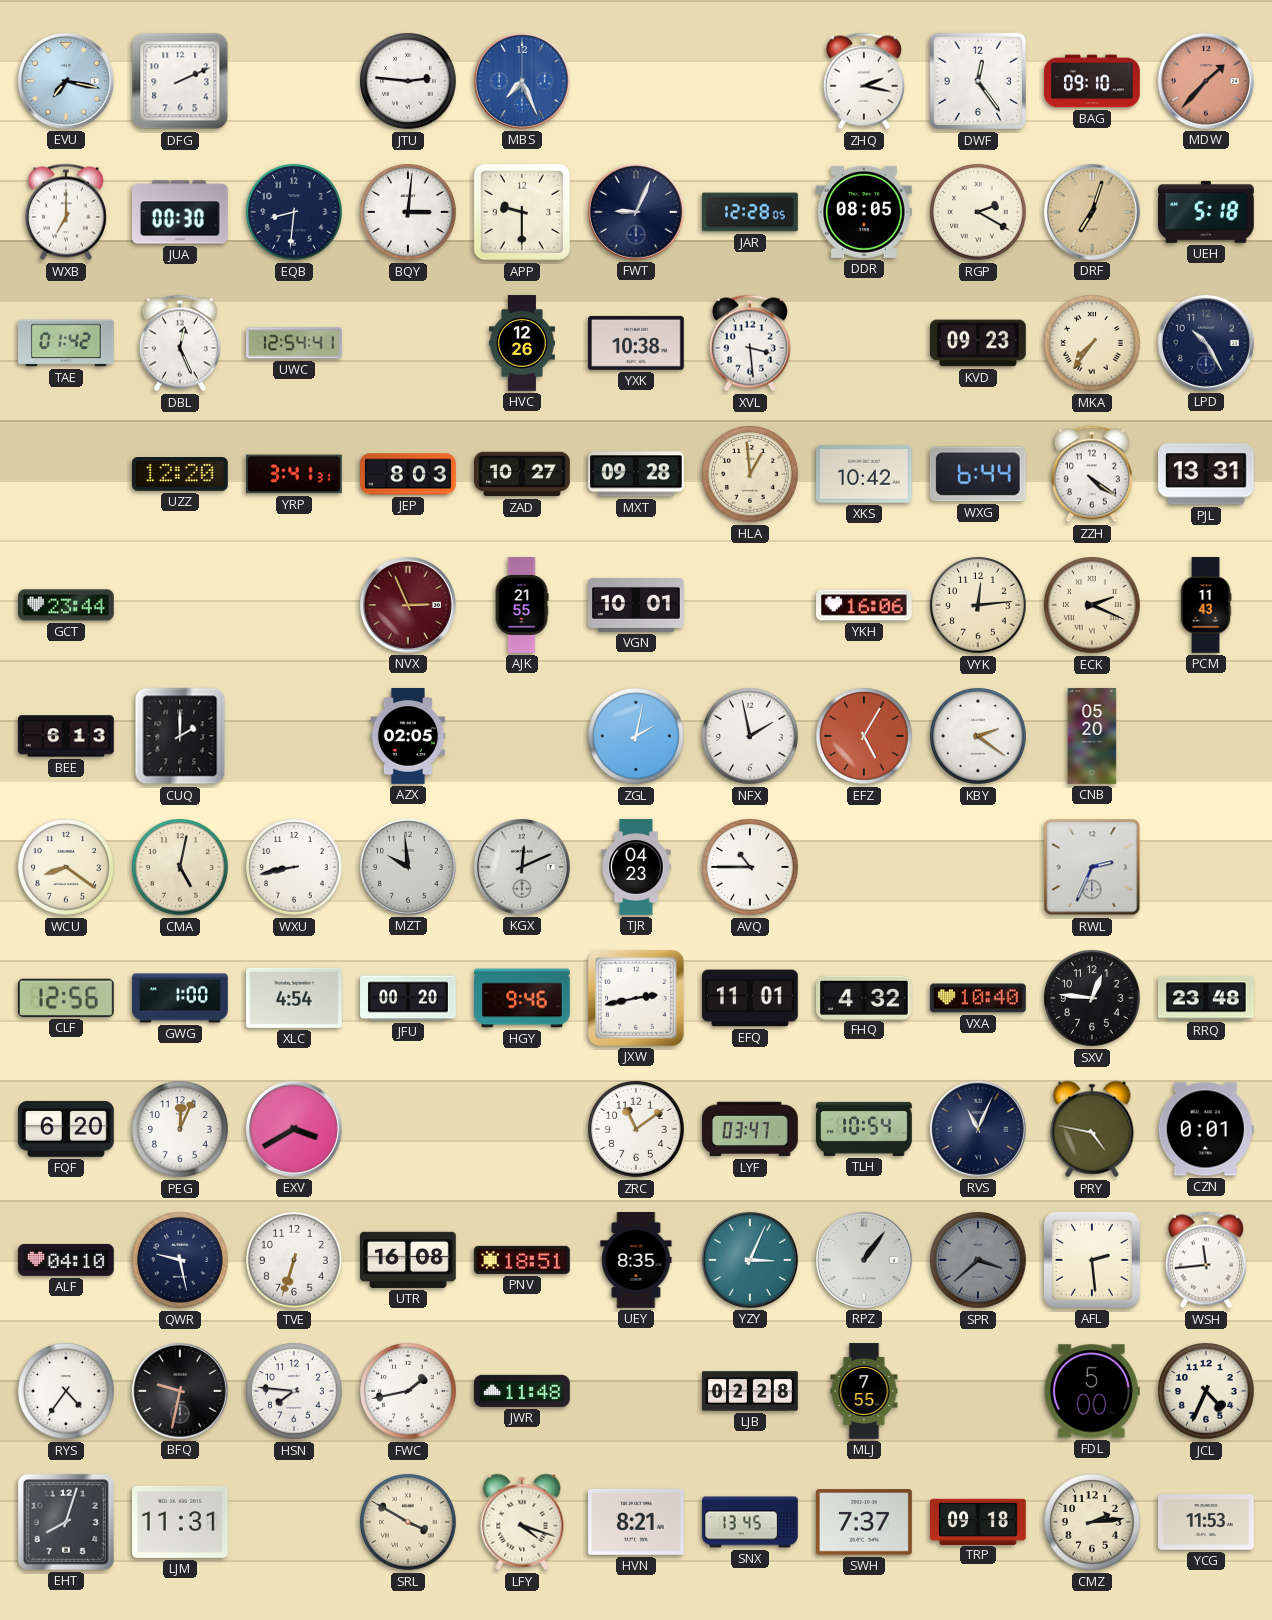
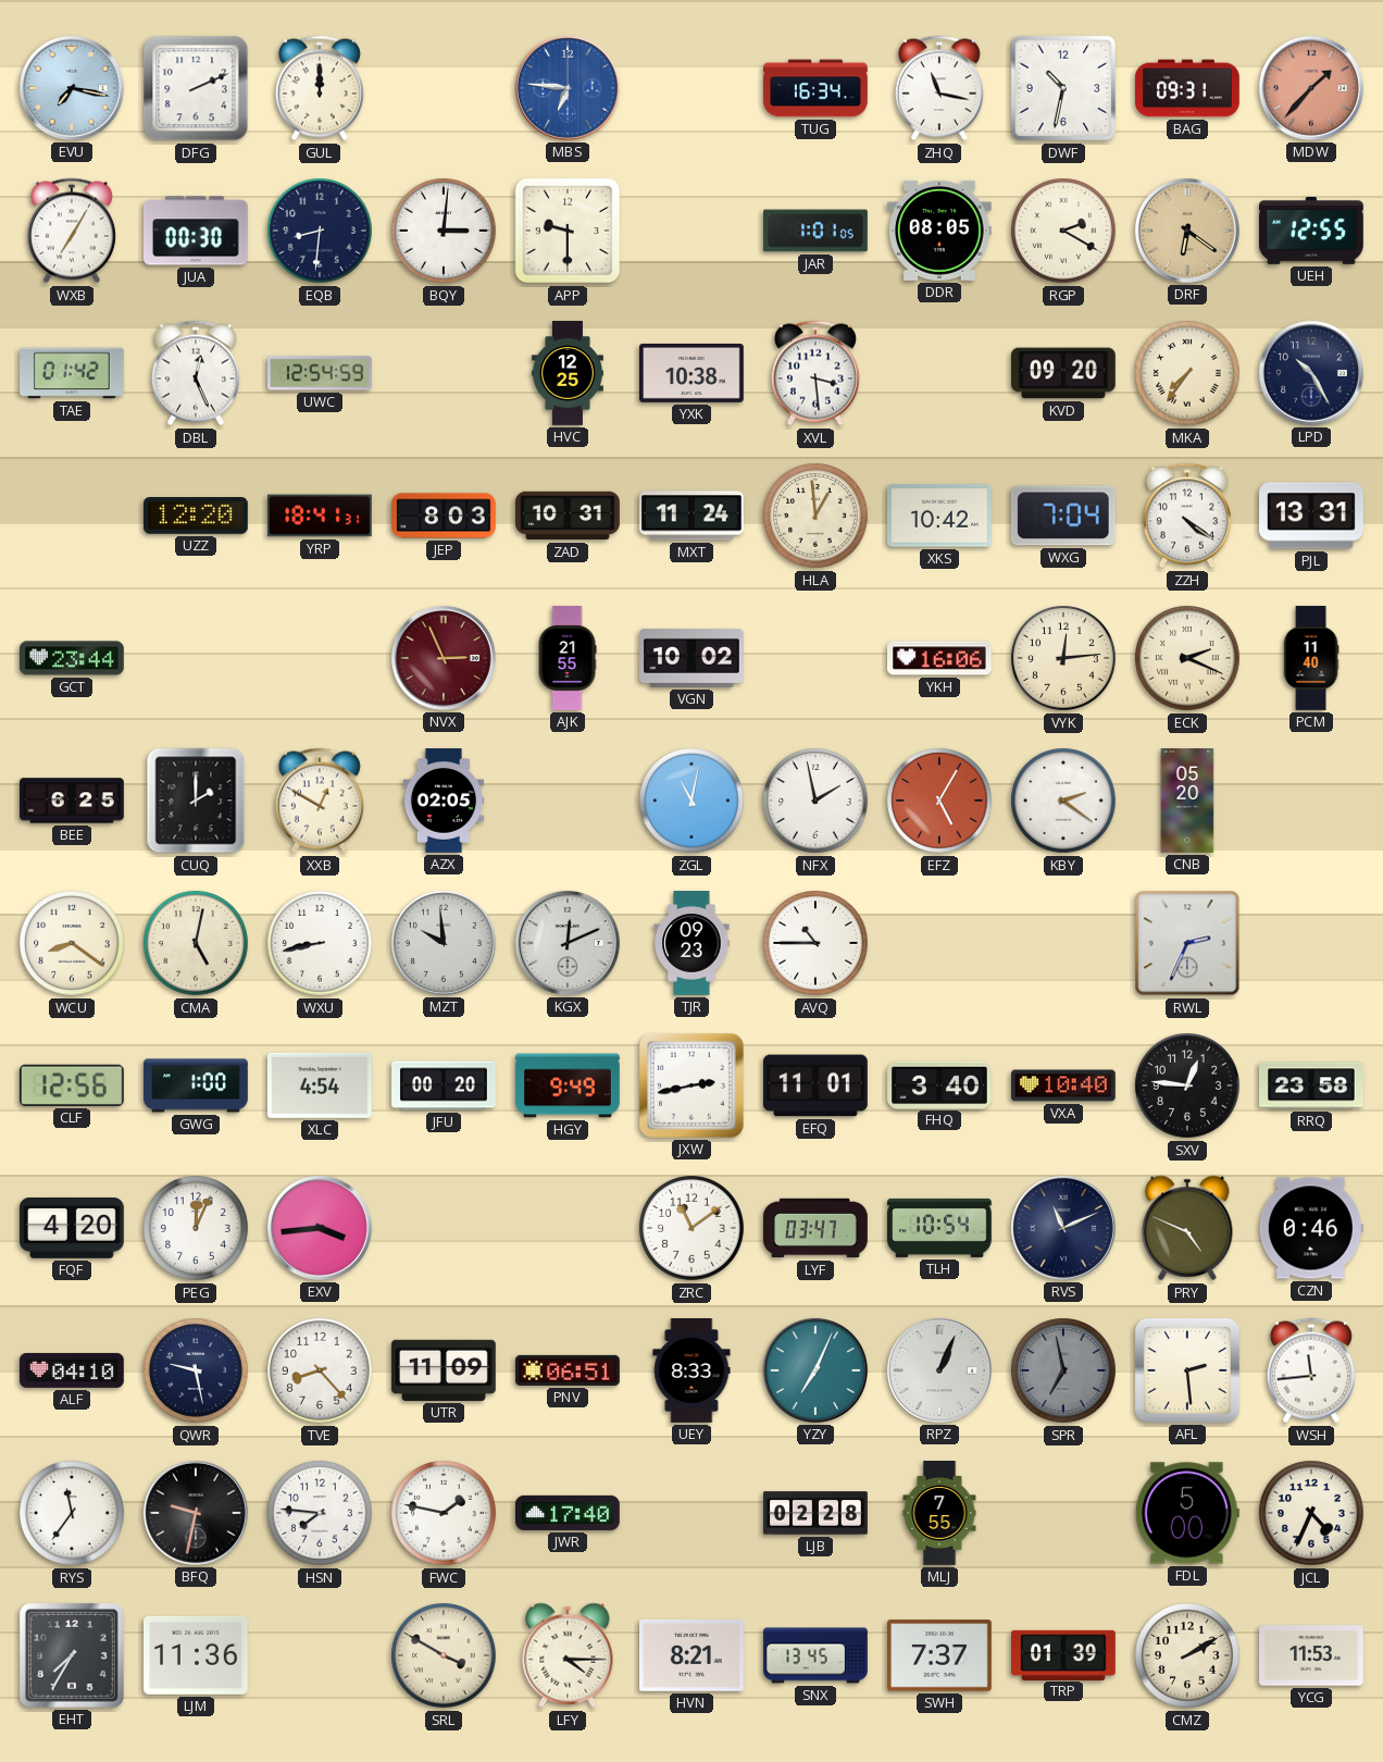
GUL: none -> 12:00
JTU: 2:46 -> none
MBS: 7:26 -> 6:46
TUG: none -> 16:34
ZHQ: 2:17 -> 11:17
DWF: 12:24 -> 10:32
BAG: 09:10 -> 09:31
WXB: 7:00 -> 7:05
FWT: 9:04 -> none
JAR: 12:28 -> 1:01
DRF: 7:03 -> 6:21
UEH: 5:18 -> 12:55
UWC: 12:54:41 -> 12:54:59
HVC: 12:26 -> 12:25
KVD: 09:23 -> 09:20
YRP: 3:41 -> 18:41
ZAD: 10:27 -> 10:31
MXT: 09:28 -> 11:24
WXG: 6:44 -> 7:04
VGN: 10:01 -> 10:02
PCM: 11:43 -> 11:40
BEE: 6:13 -> 6:25
XXB: none -> 12:50
ZGL: 2:02 -> 11:02
TJR: 04:23 -> 09:23
HGY: 9:46 -> 9:49
FHQ: 4:32 -> 3:40
RRQ: 23:48 -> 23:58
FQF: 6:20 -> 4:20
EXV: 3:40 -> 3:44
RVS: 11:04 -> 11:11
PRY: 4:47 -> 4:49
CZN: 0:01 -> 0:46
TVE: 6:33 -> 8:23
UTR: 16:08 -> 11:09
PNV: 18:51 -> 06:51
UEY: 8:35 -> 8:33
YZY: 3:04 -> 7:04
RPZ: 1:06 -> 1:04
SPR: 3:38 -> 6:58
RYS: 4:36 -> 11:36
FWC: 1:43 -> 1:47
JWR: 11:48 -> 17:40
EHT: 8:03 -> 7:35
LJM: 11:31 -> 11:36
LFY: 4:18 -> 4:15
TRP: 09:18 -> 01:39
CMZ: 2:14 -> 2:10
